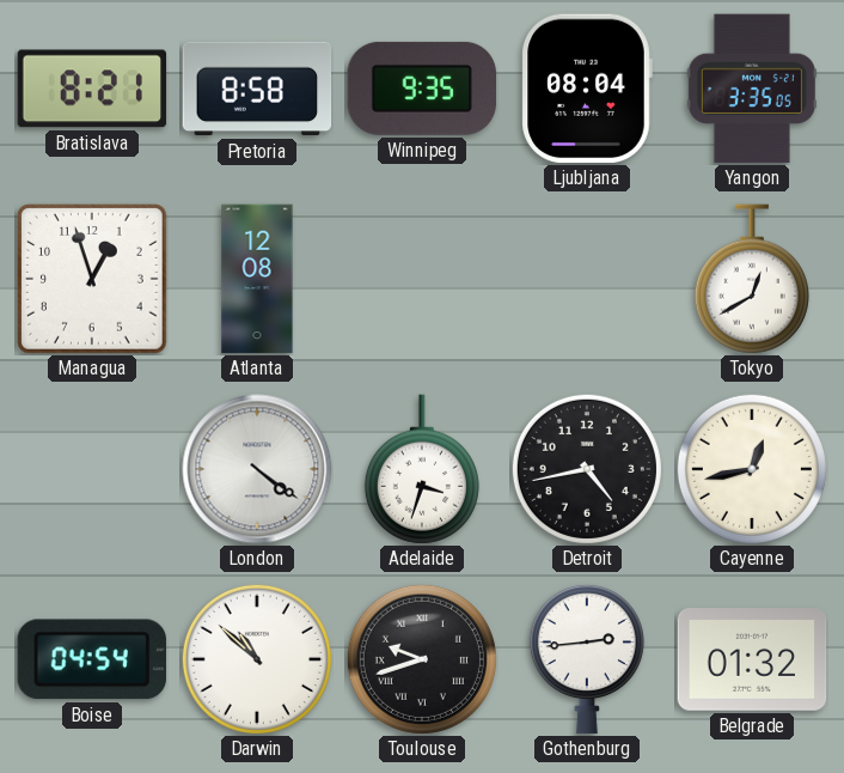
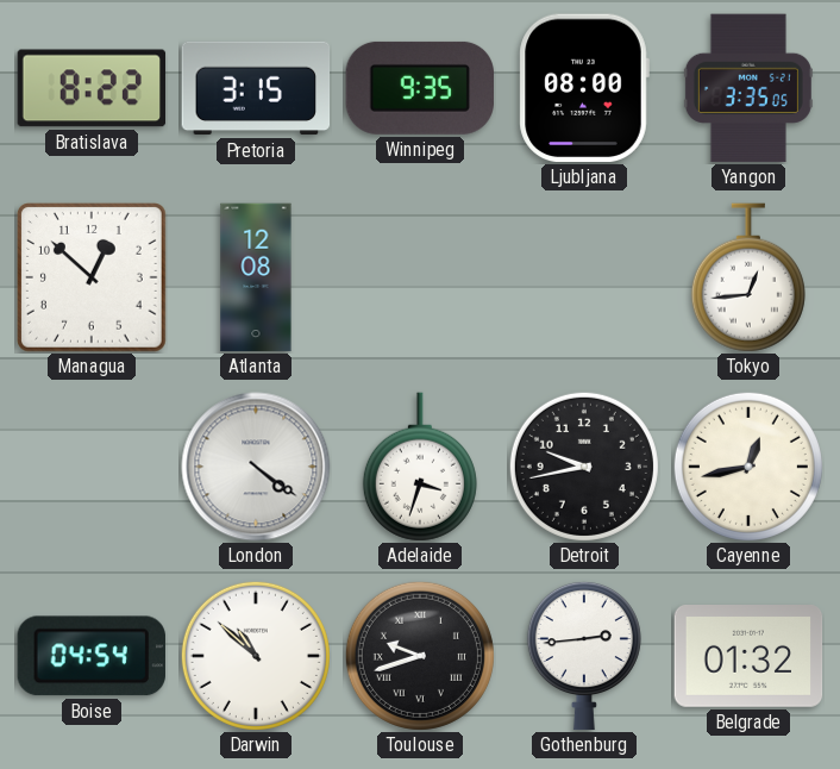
Bratislava: 8:21 -> 8:22
Pretoria: 8:58 -> 3:15
Ljubljana: 08:04 -> 08:00
Managua: 12:57 -> 12:52
Tokyo: 12:40 -> 12:44
Detroit: 4:43 -> 9:43
